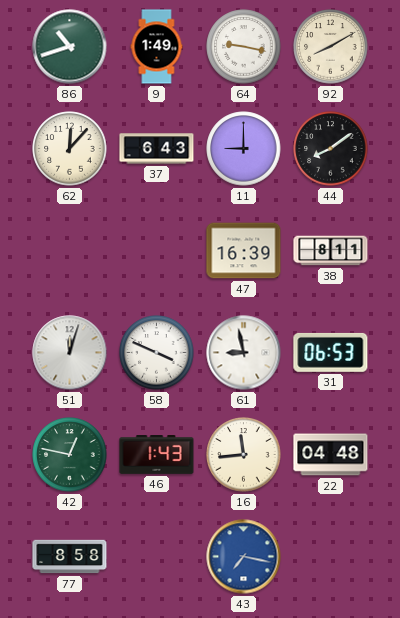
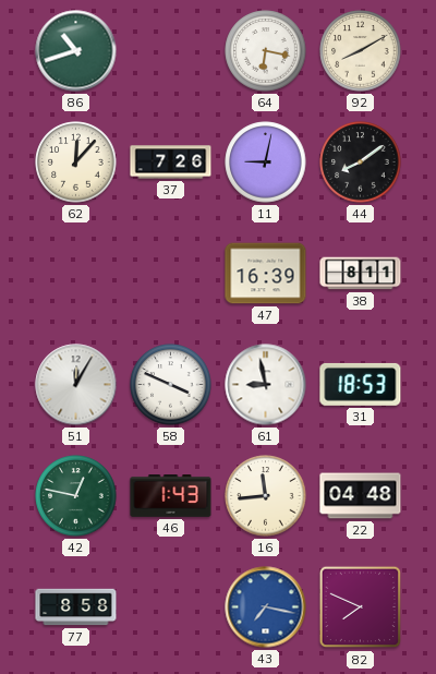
9: 1:49 -> none
64: 9:17 -> 6:17
37: 6:43 -> 7:26
11: 9:00 -> 9:02
51: 12:03 -> 12:05
31: 06:53 -> 18:53
82: none -> 7:49
